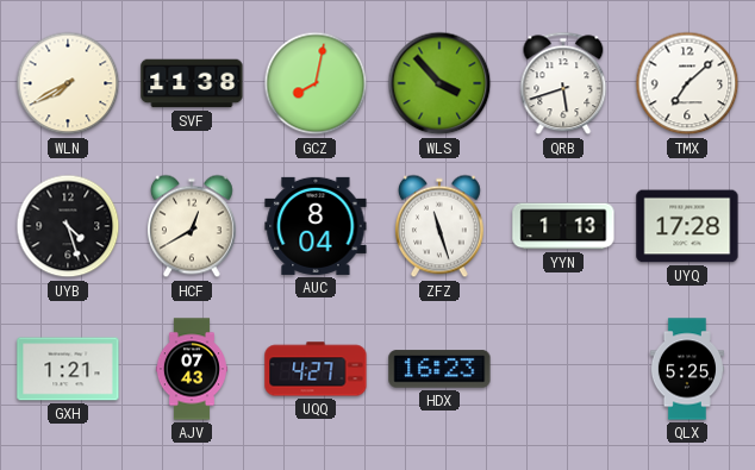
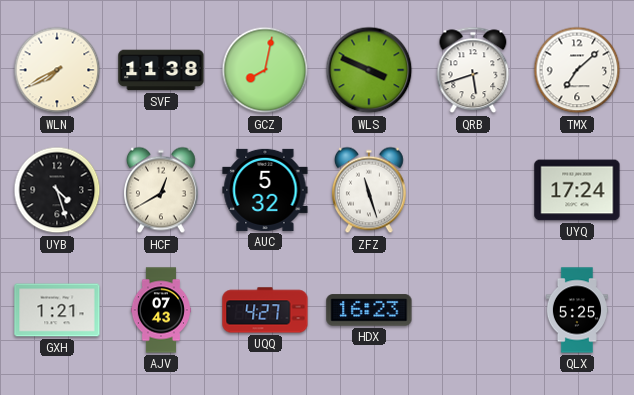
WLS: 3:53 -> 3:49
AUC: 8:04 -> 5:32
YYN: 1:13 -> none
UYQ: 17:28 -> 17:24
